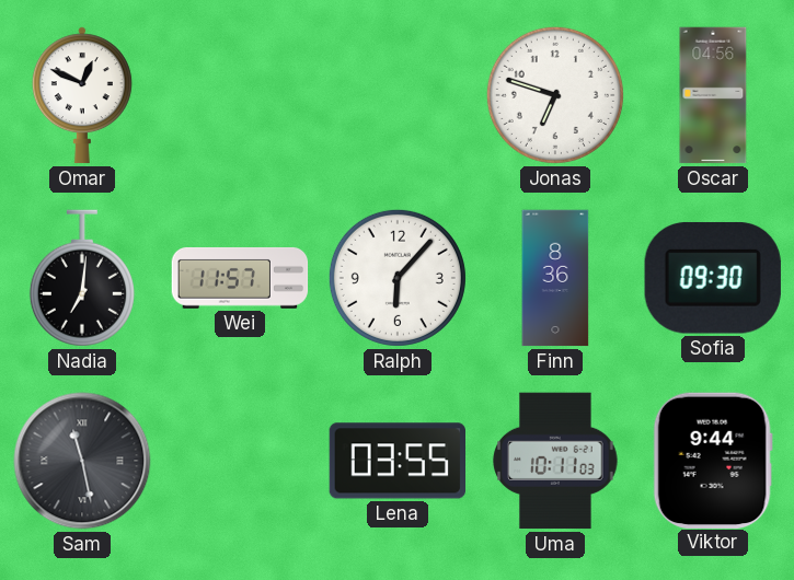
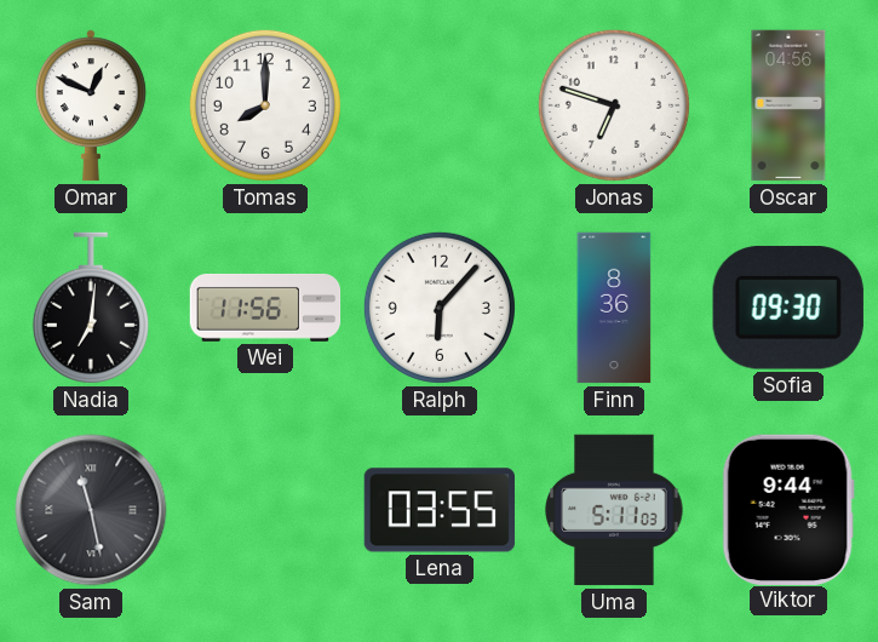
Tomas: none -> 8:00
Wei: 11:57 -> 11:56
Uma: 10:11 -> 5:11
